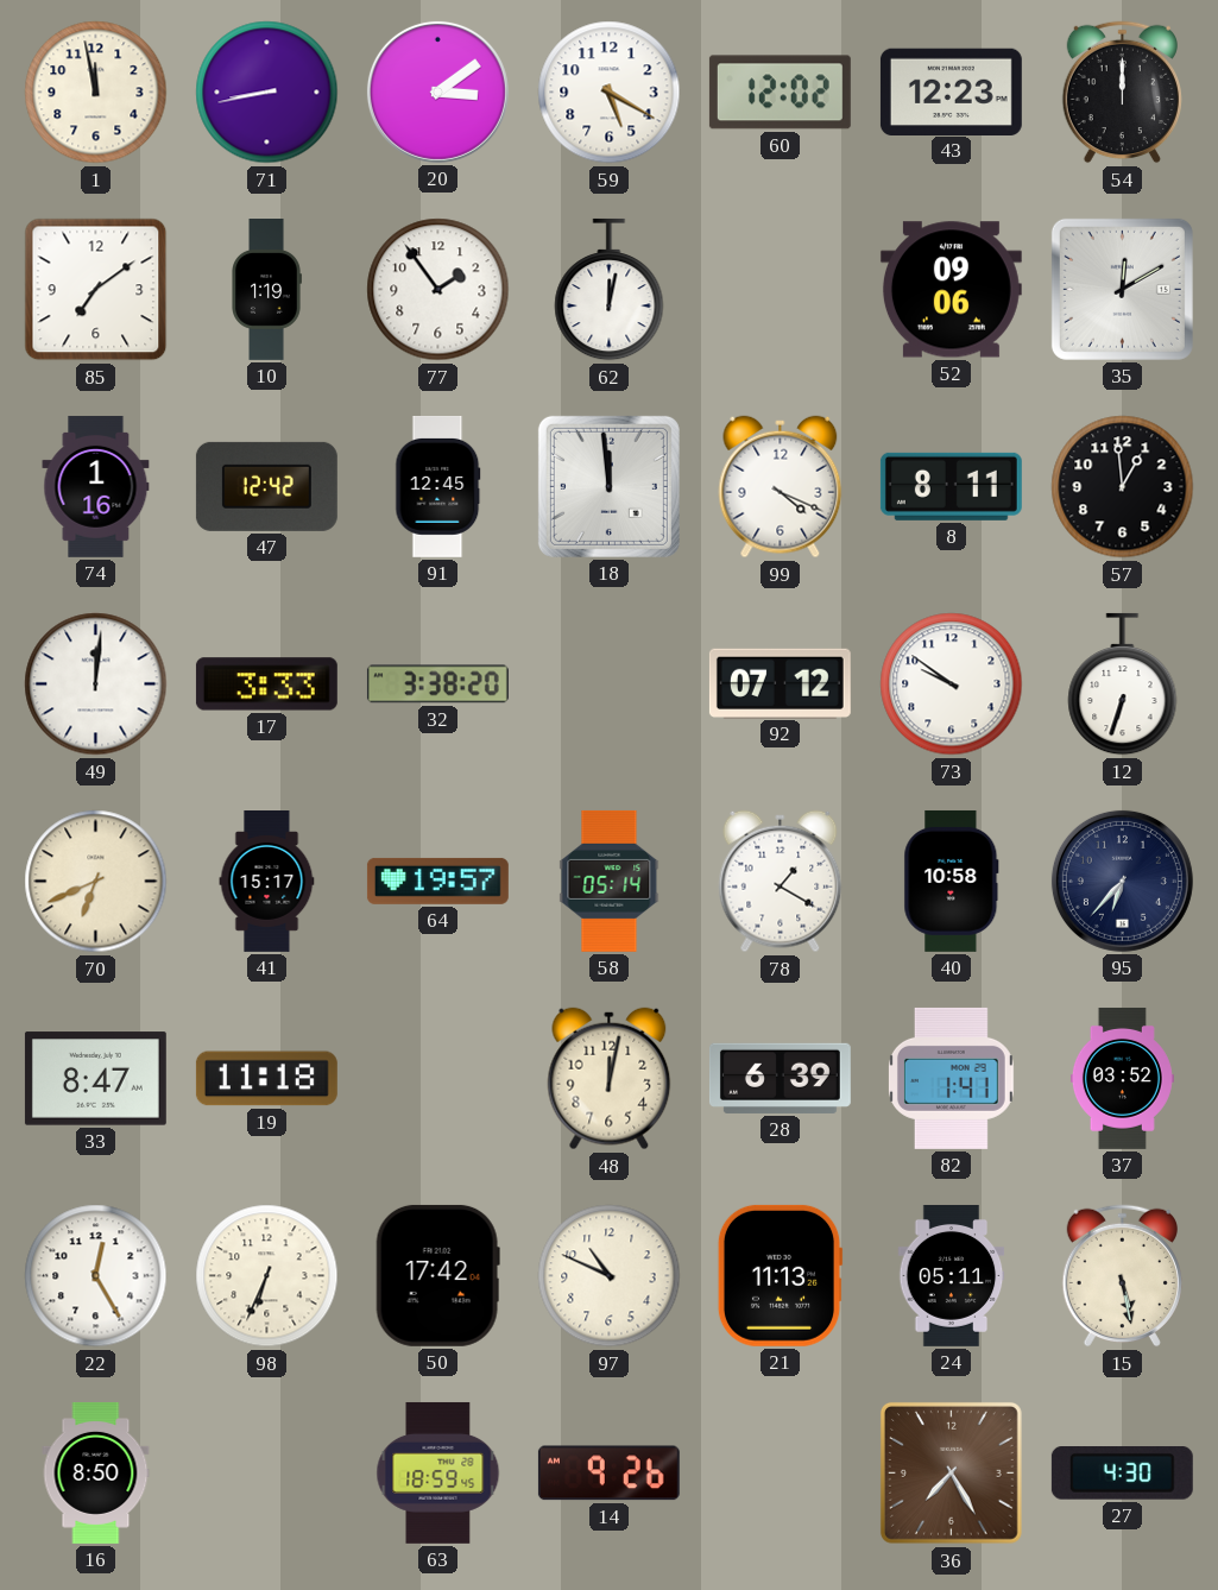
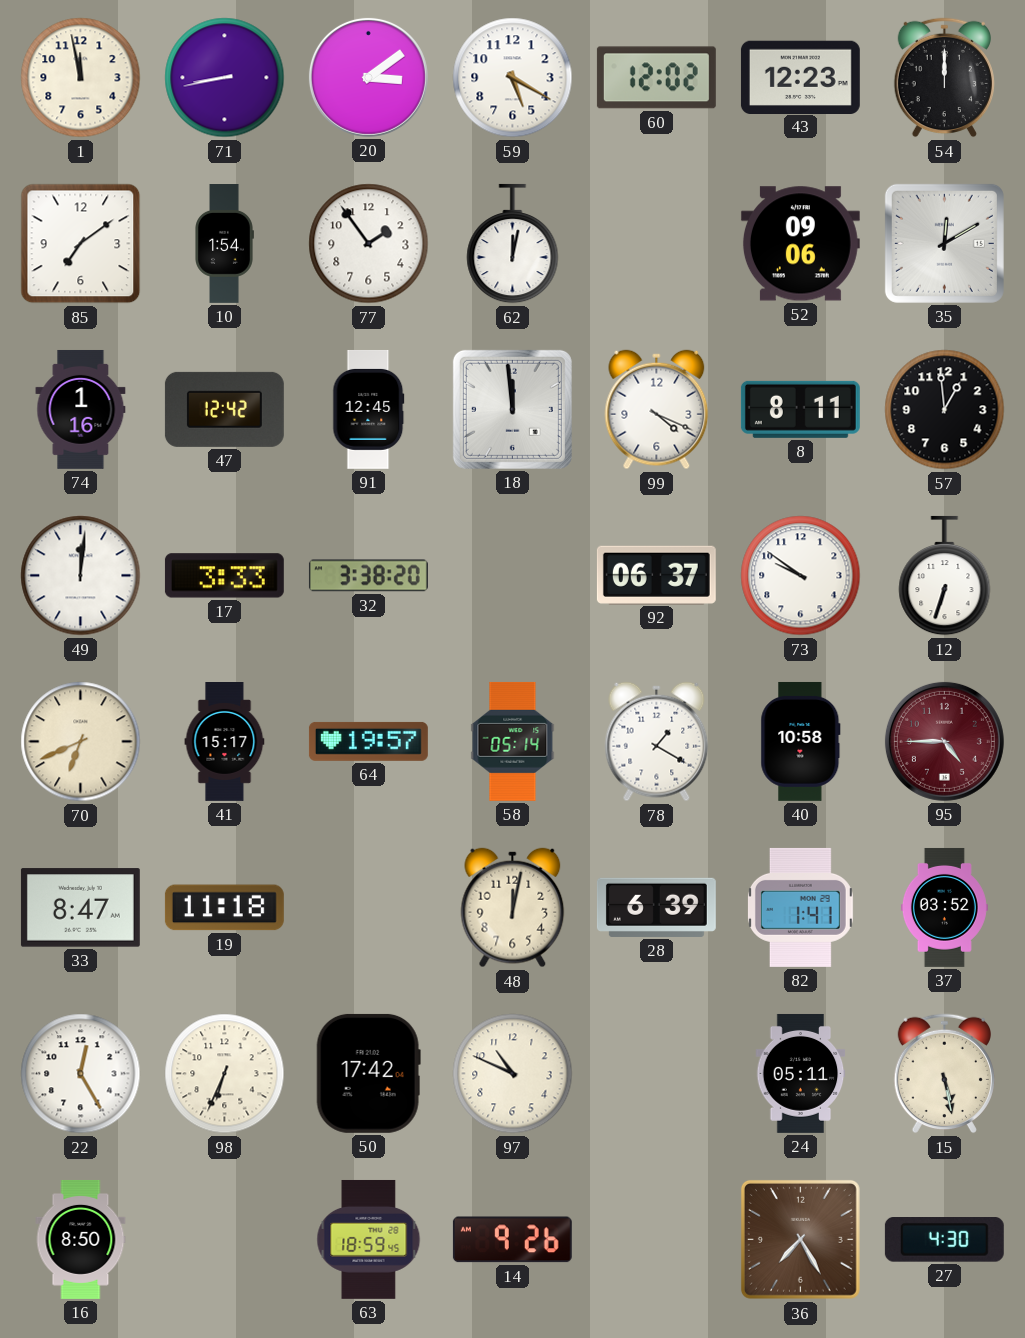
10: 1:19 -> 1:54
92: 07:12 -> 06:37
95: 6:37 -> 4:45
95 dial: navy -> burgundy
21: 11:13 -> none
